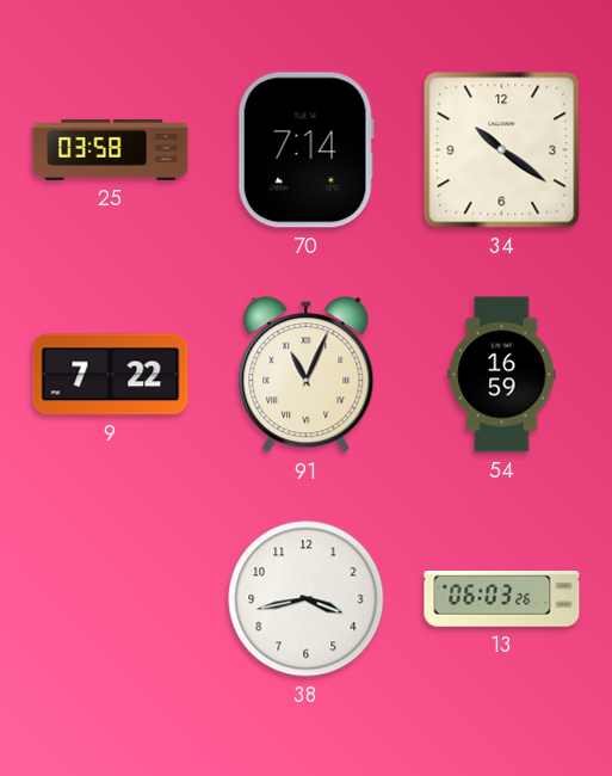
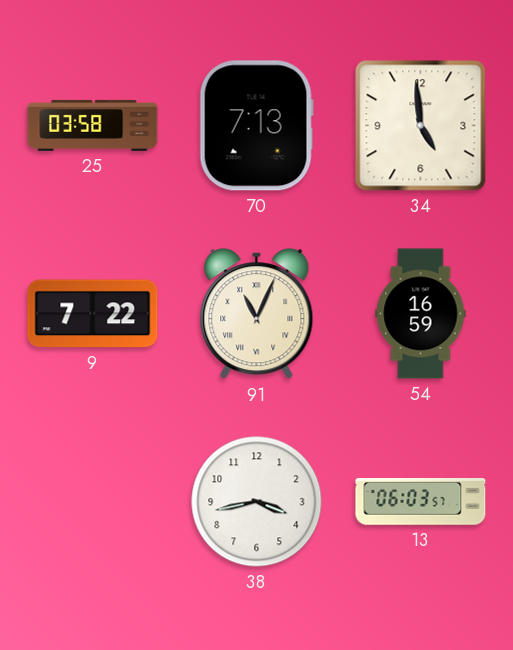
70: 7:14 -> 7:13
34: 10:21 -> 4:59
13: 06:03:26 -> 06:03:57
